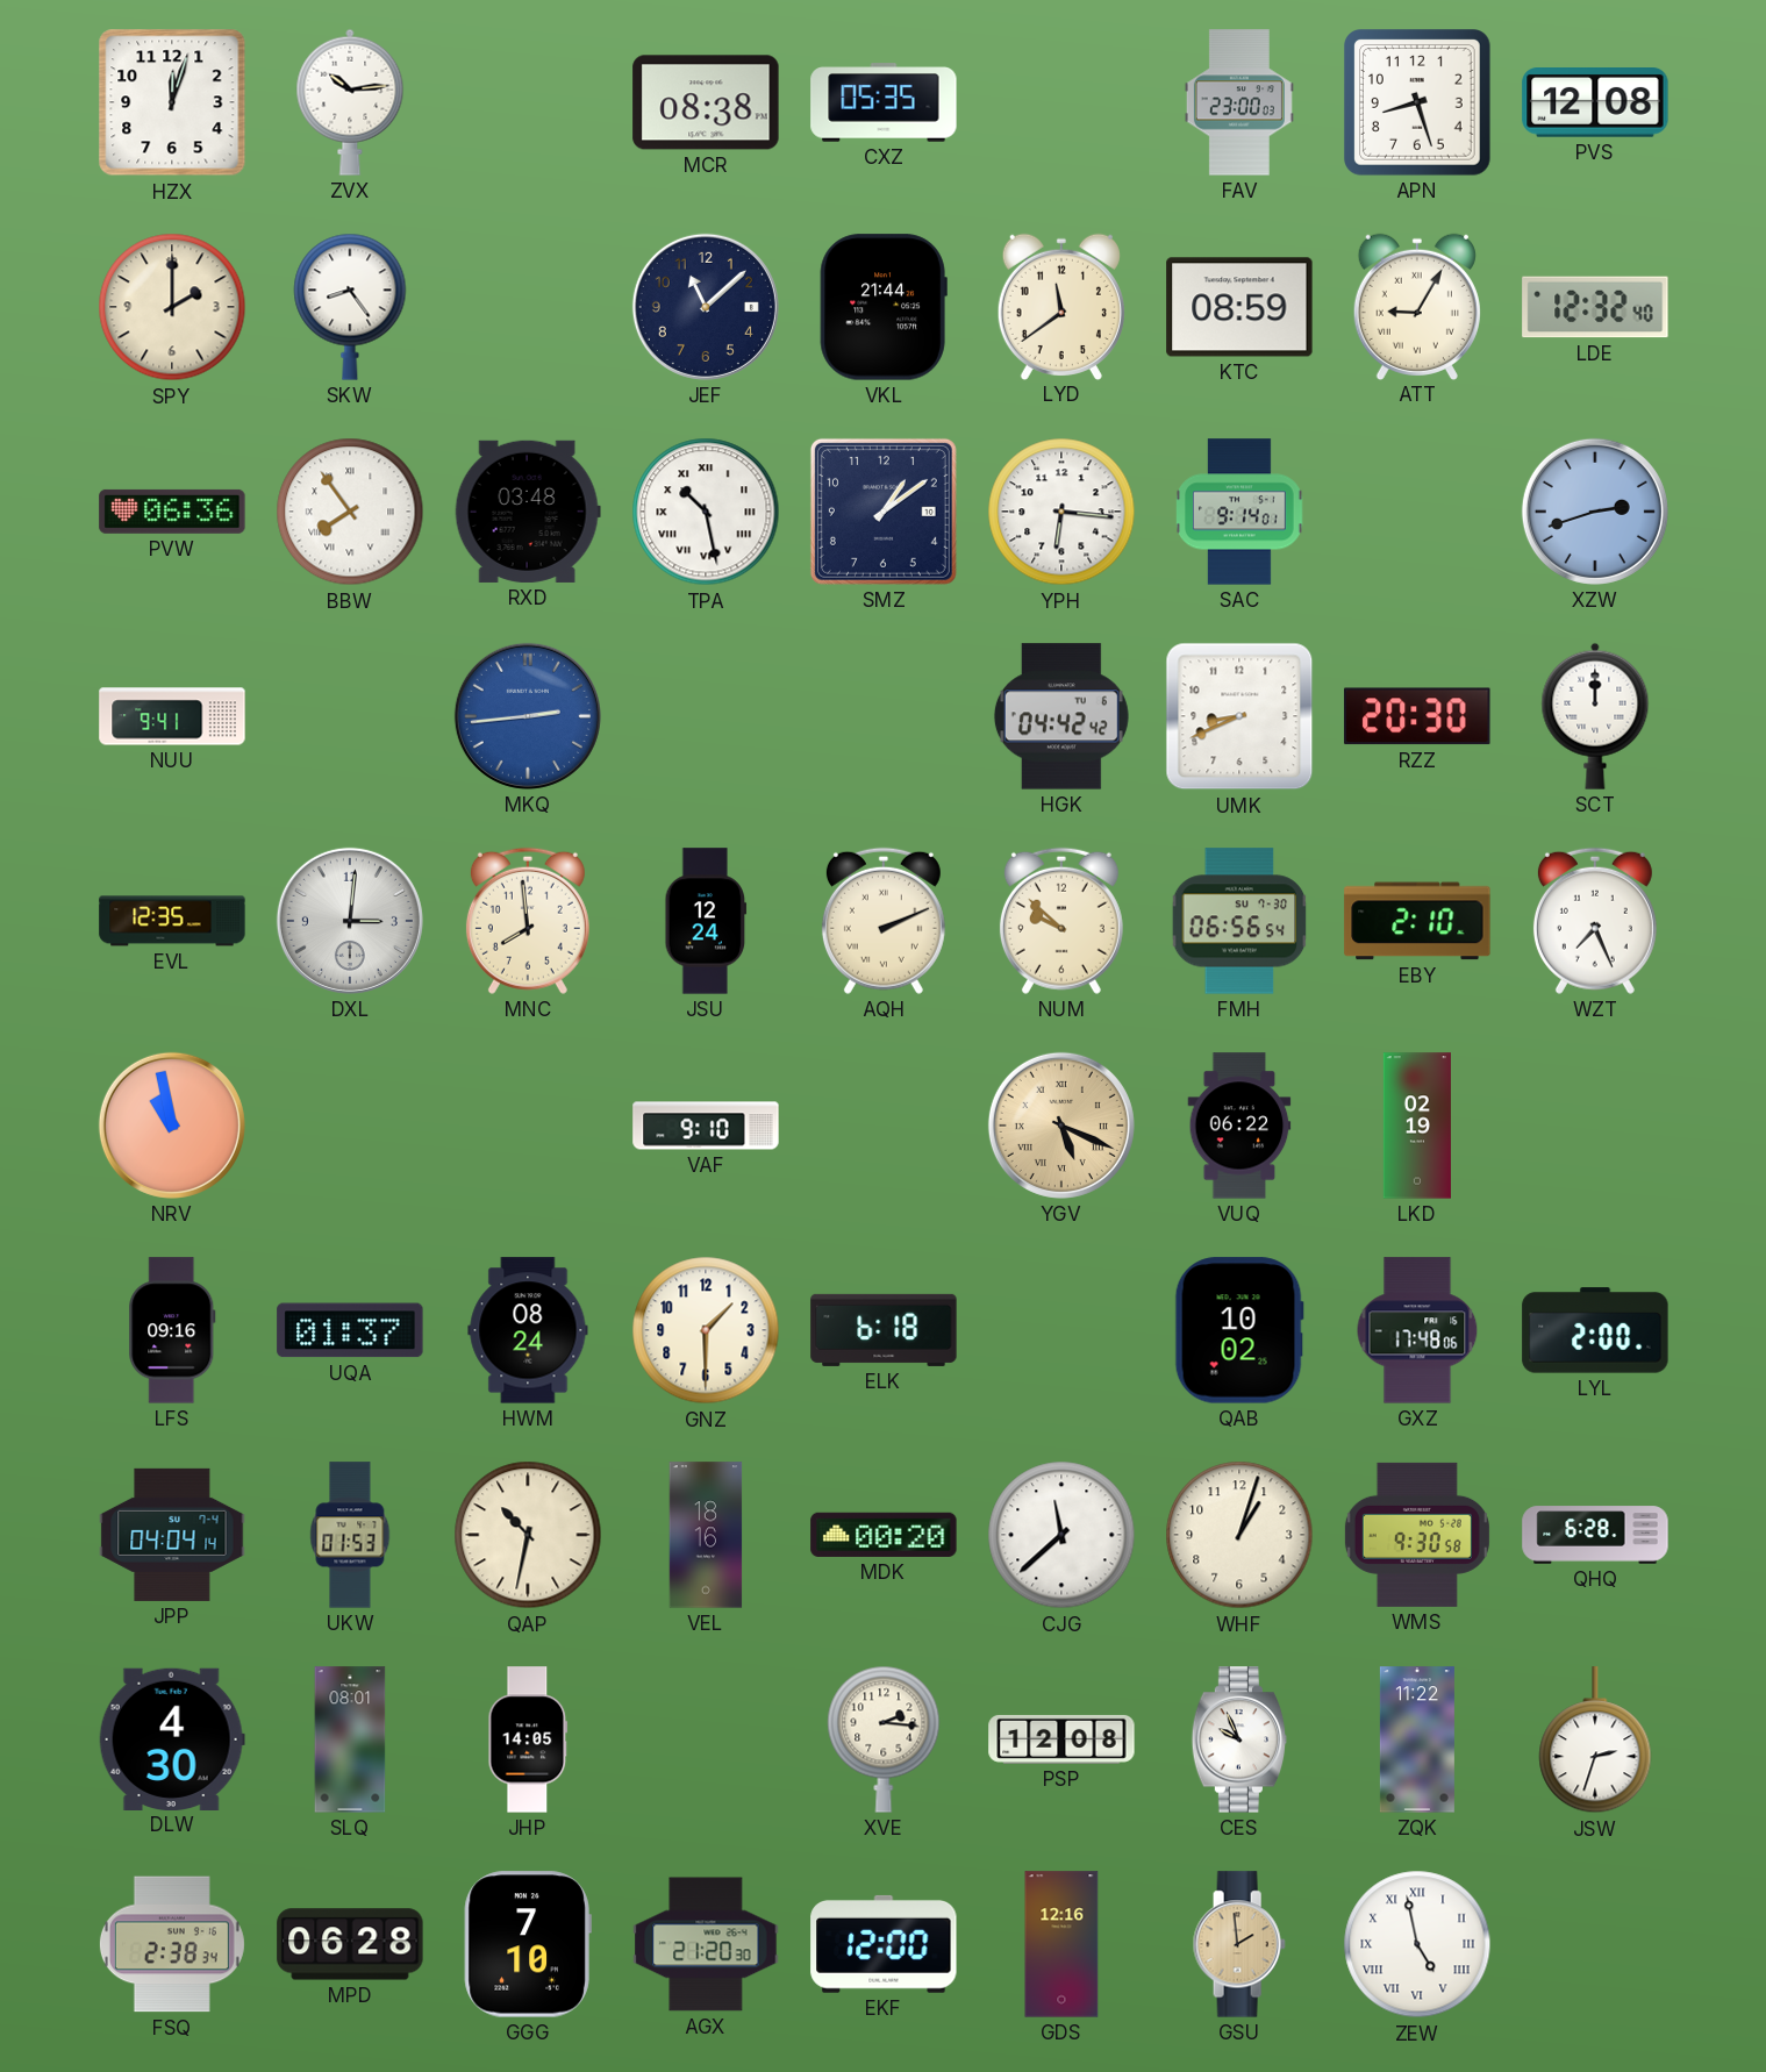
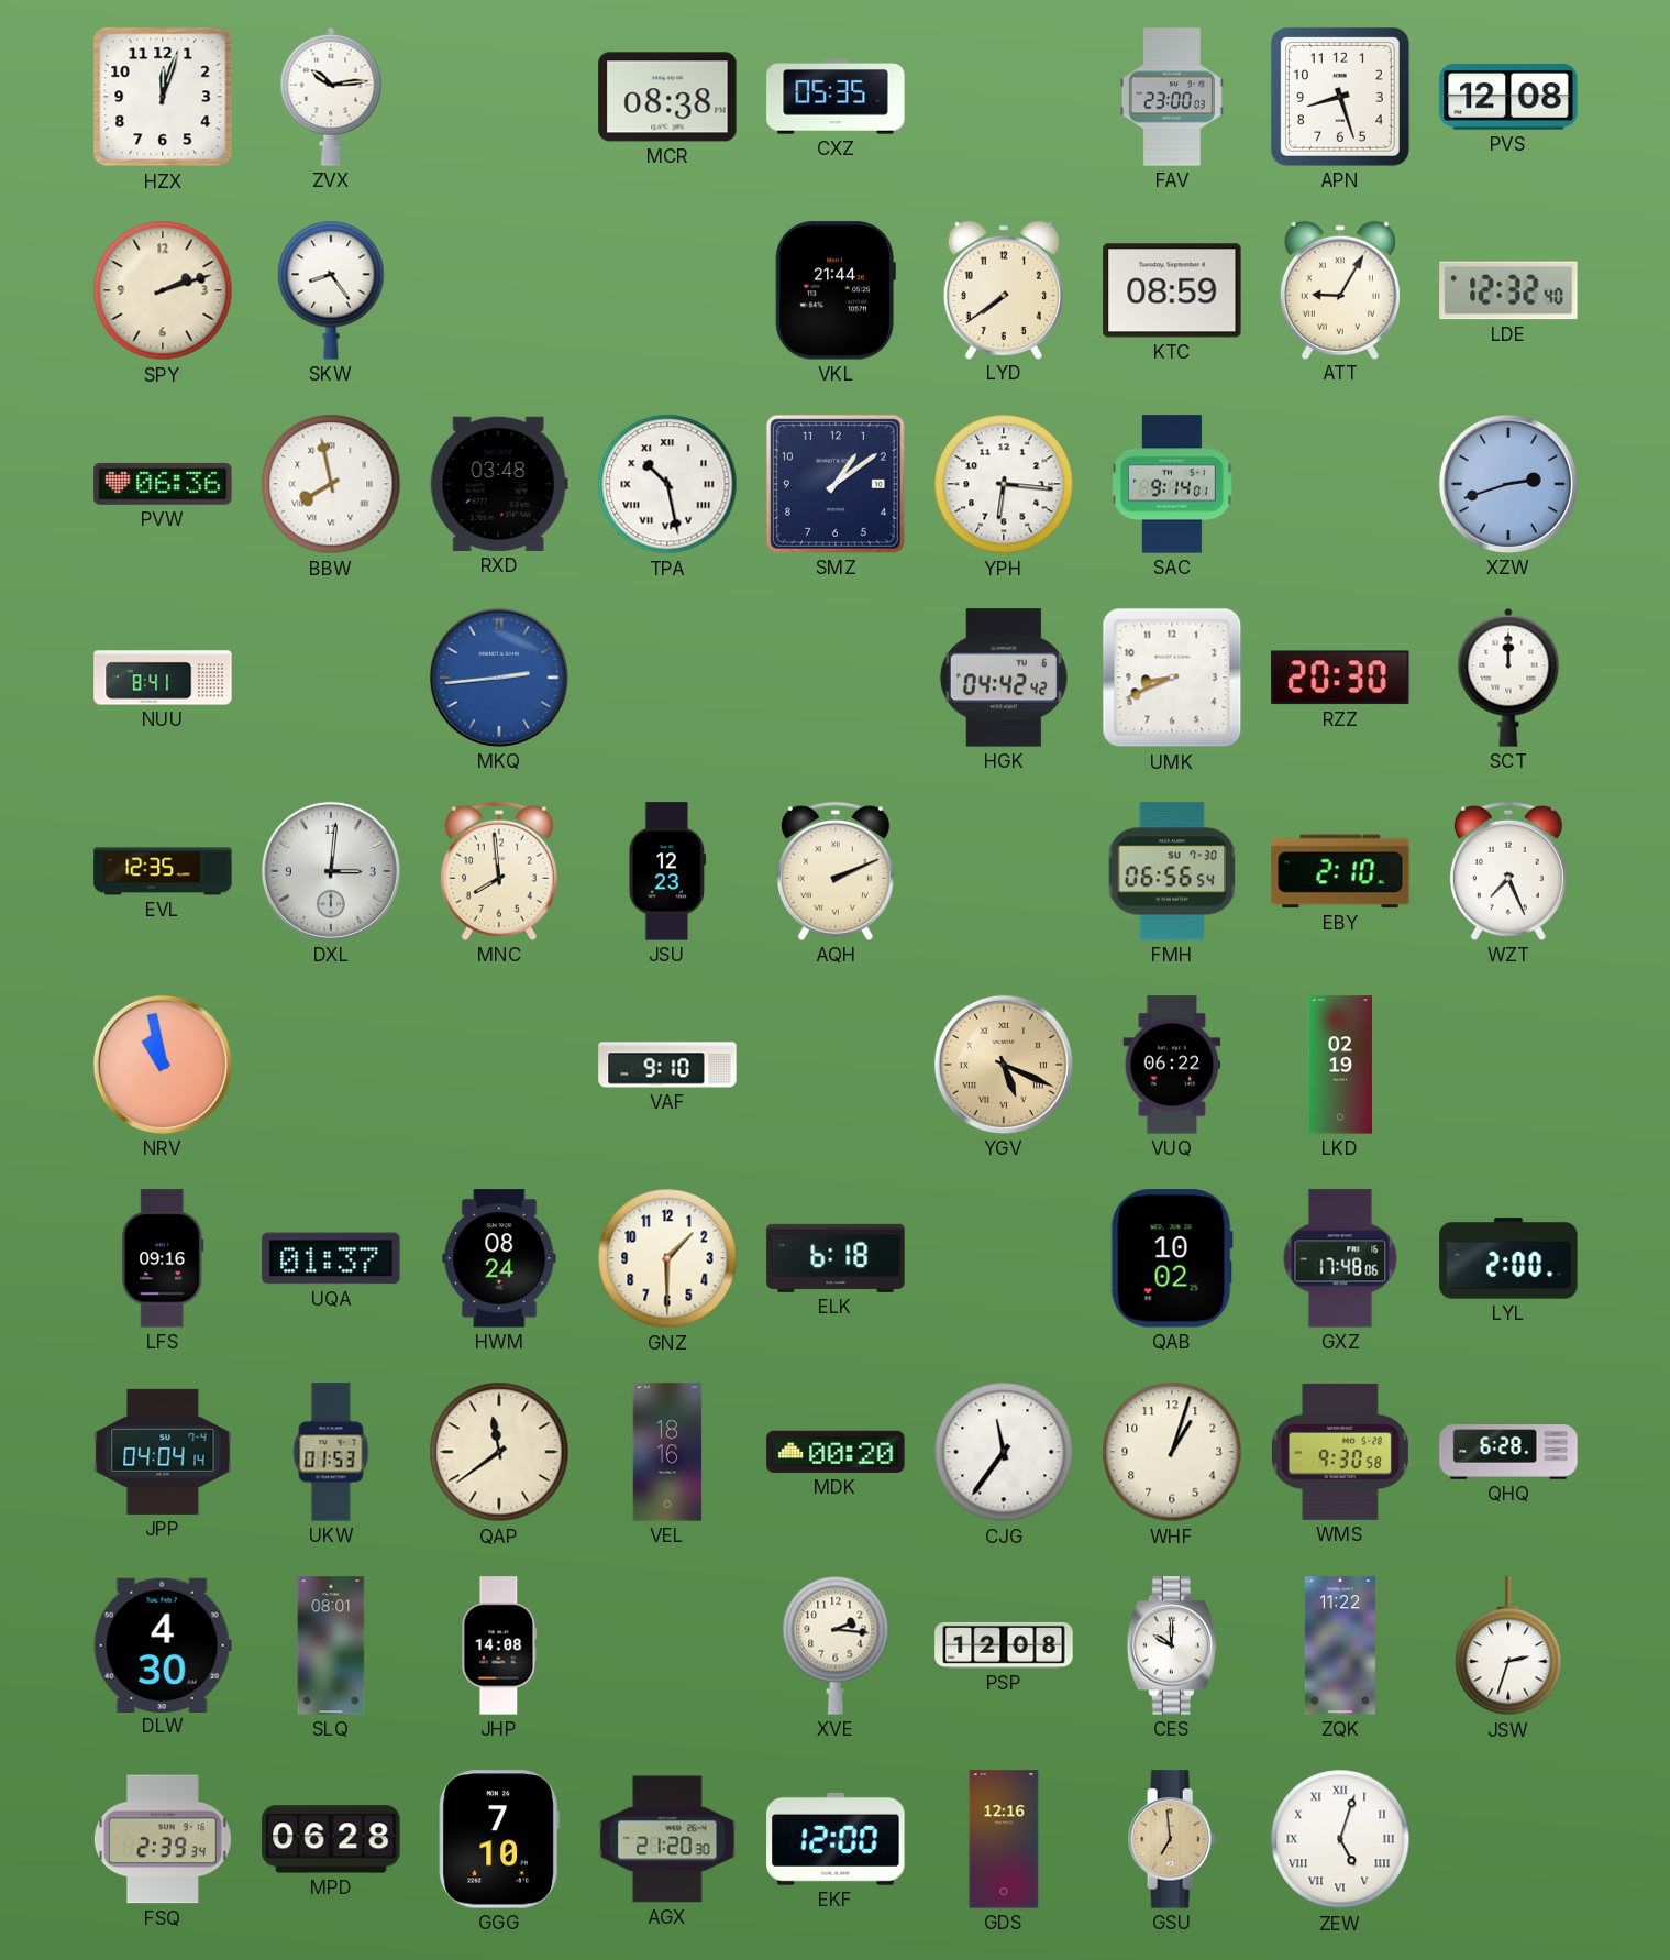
SPY: 2:00 -> 2:12
JEF: 11:08 -> none
LYD: 11:39 -> 7:39
BBW: 7:54 -> 7:58
NUU: 9:41 -> 8:41
JSU: 12:24 -> 12:23
NUM: 9:52 -> none
QAP: 10:32 -> 11:39
CJG: 11:38 -> 11:36
JHP: 14:05 -> 14:08
CES: 9:56 -> 10:00
FSQ: 2:38 -> 2:39
GSU: 1:59 -> 6:59
ZEW: 4:58 -> 5:03
